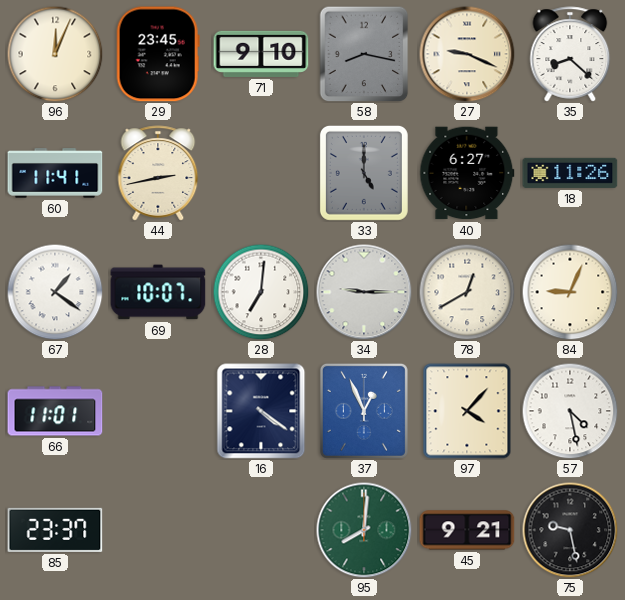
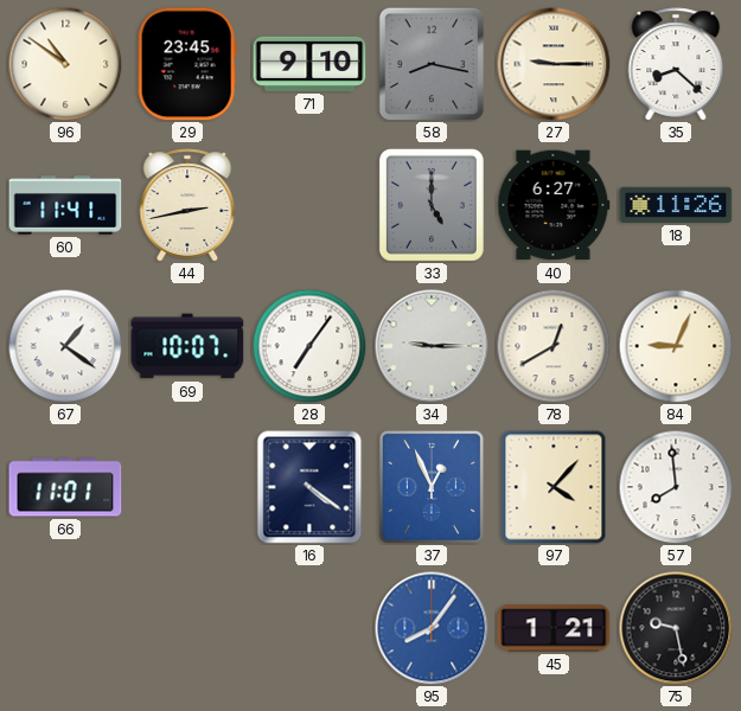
96: 12:04 -> 10:51
27: 9:19 -> 9:15
28: 7:01 -> 7:06
57: 4:28 -> 7:59
85: 23:37 -> none
95: 8:01 -> 8:06
95 dial: green -> blue
45: 9:21 -> 1:21
